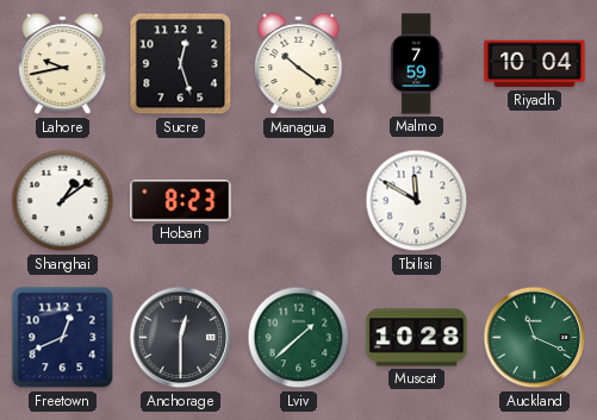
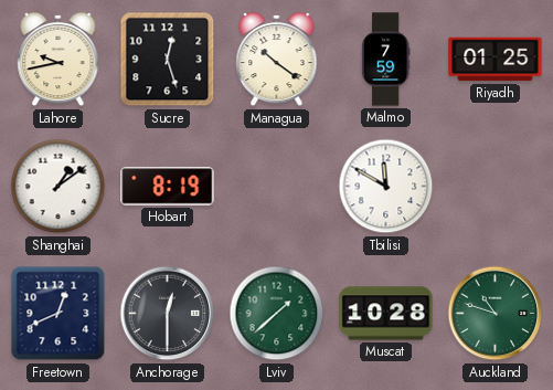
Riyadh: 10:04 -> 01:25
Hobart: 8:23 -> 8:19
Auckland: 11:19 -> 10:48
